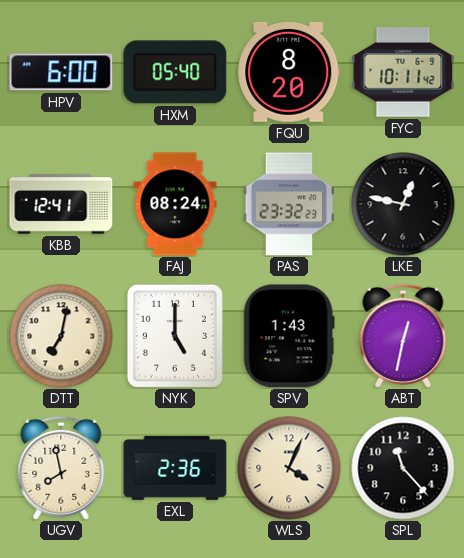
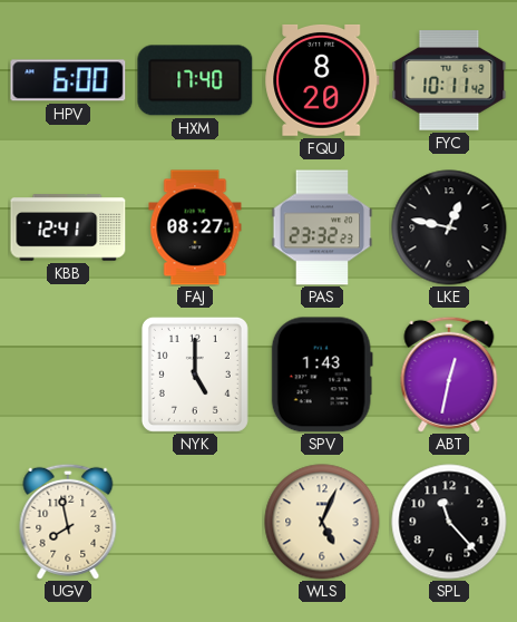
HXM: 05:40 -> 17:40
FAJ: 08:24 -> 08:27
DTT: 7:02 -> none
EXL: 2:36 -> none
WLS: 4:04 -> 5:04
